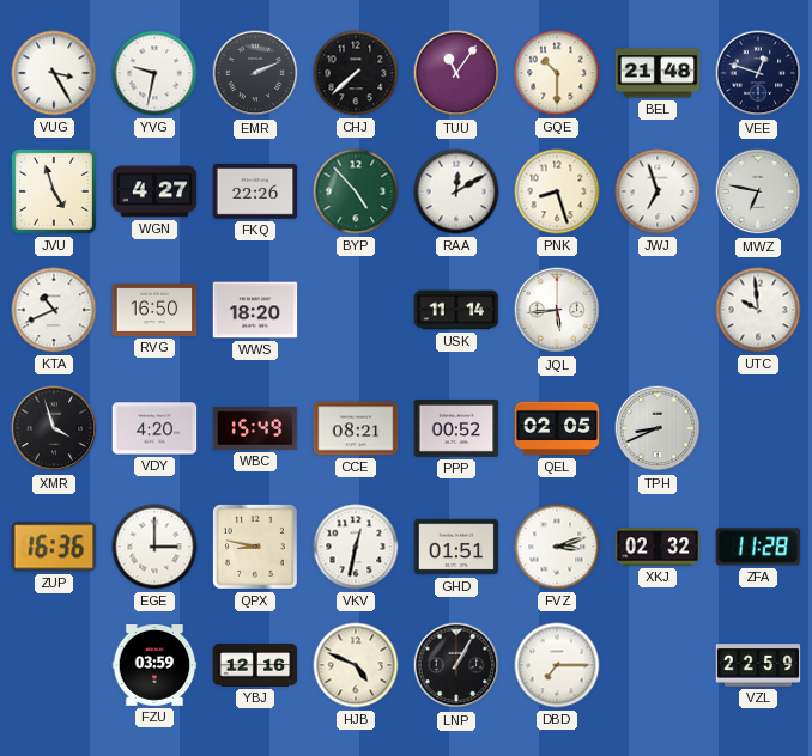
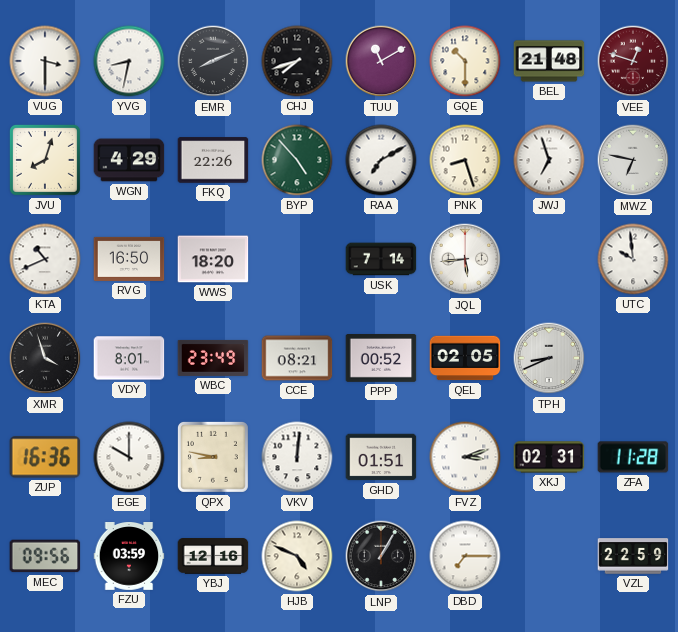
VUG: 3:25 -> 3:30
YVG: 9:32 -> 8:32
EMR: 2:11 -> 8:11
CHJ: 7:38 -> 7:42
TUU: 11:06 -> 11:10
VEE dial: navy -> burgundy
JVU: 4:57 -> 8:03
WGN: 4:27 -> 4:29
RAA: 12:10 -> 7:10
USK: 11:14 -> 7:14
VDY: 4:20 -> 8:01
WBC: 15:49 -> 23:49
EGE: 3:00 -> 10:00
VKV: 12:32 -> 12:01
XKJ: 02:32 -> 02:31
MEC: none -> 09:56
